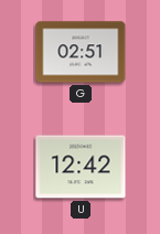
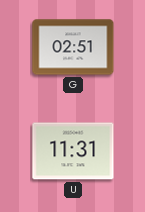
U: 12:42 -> 11:31
